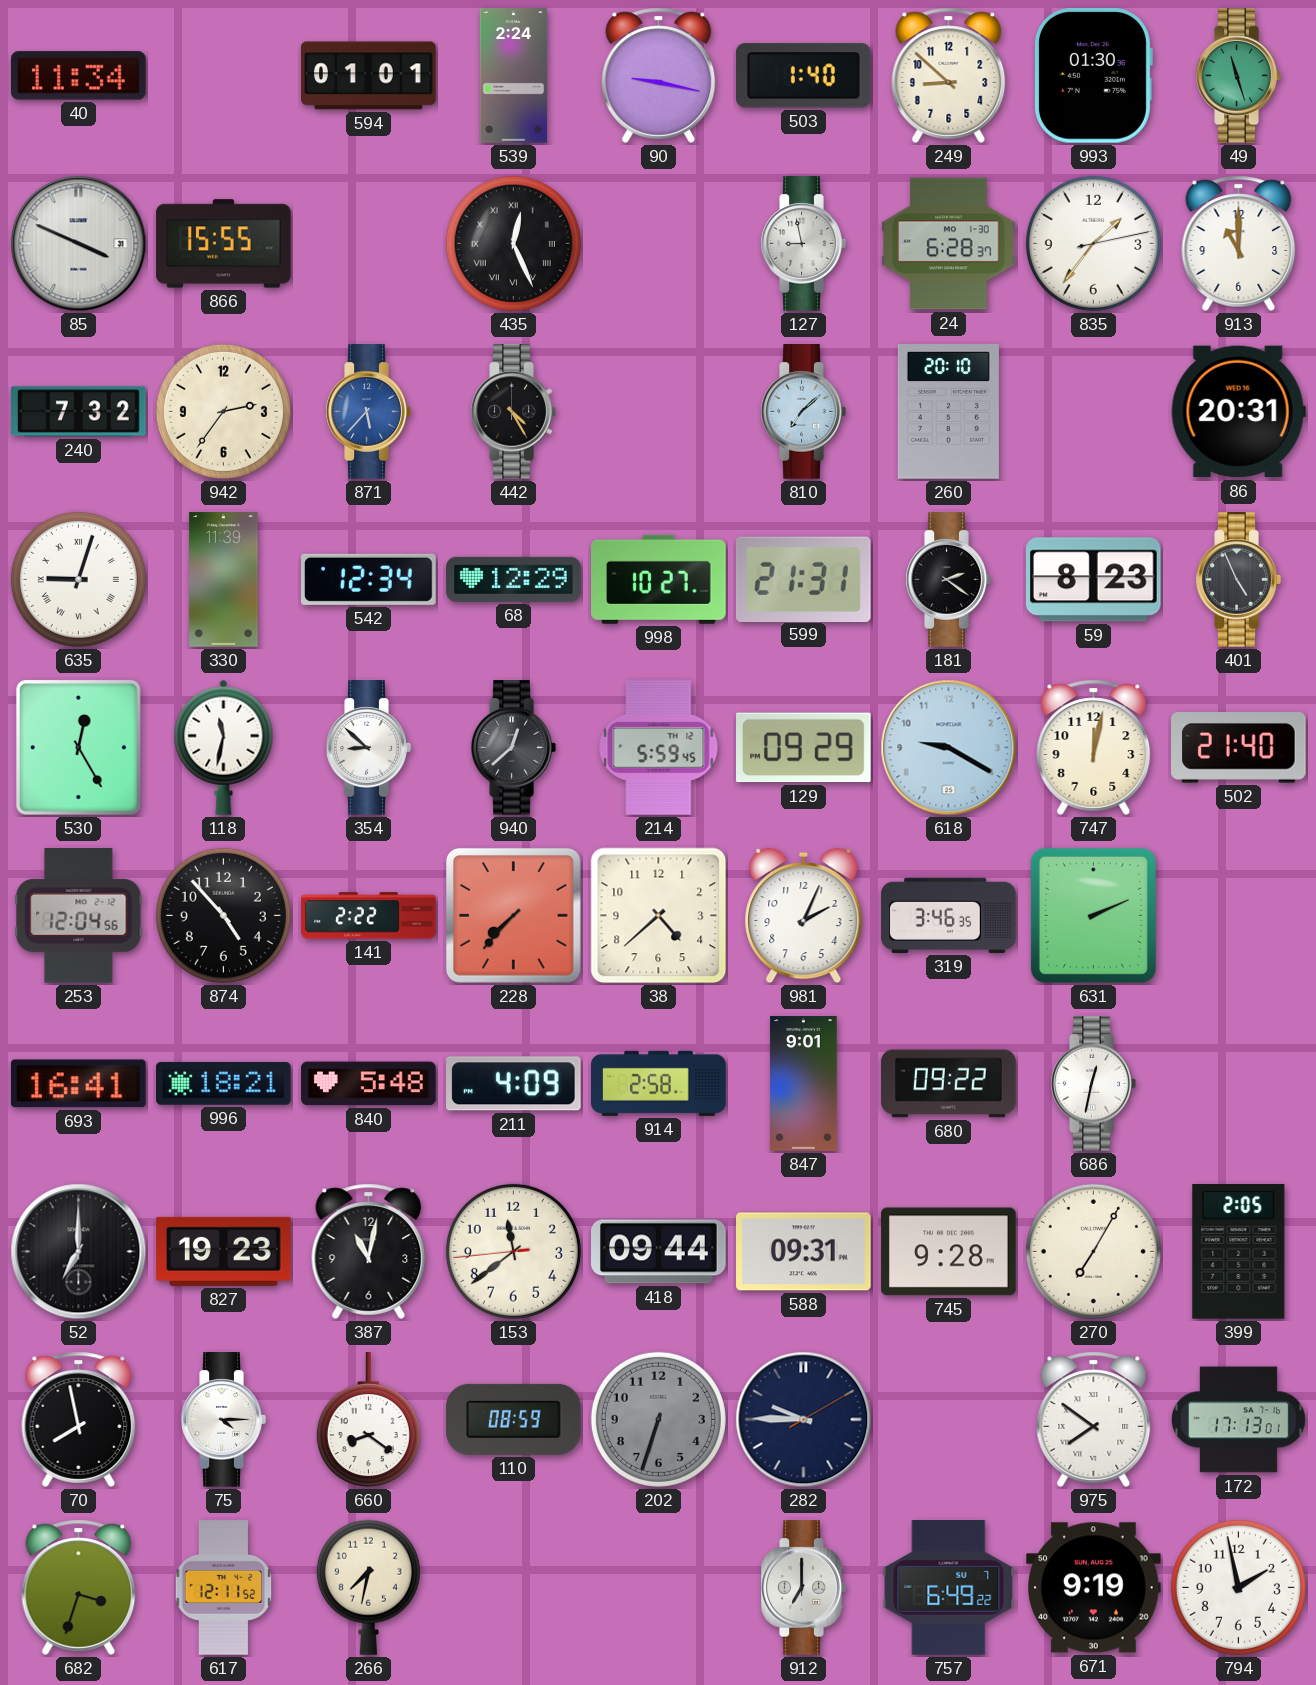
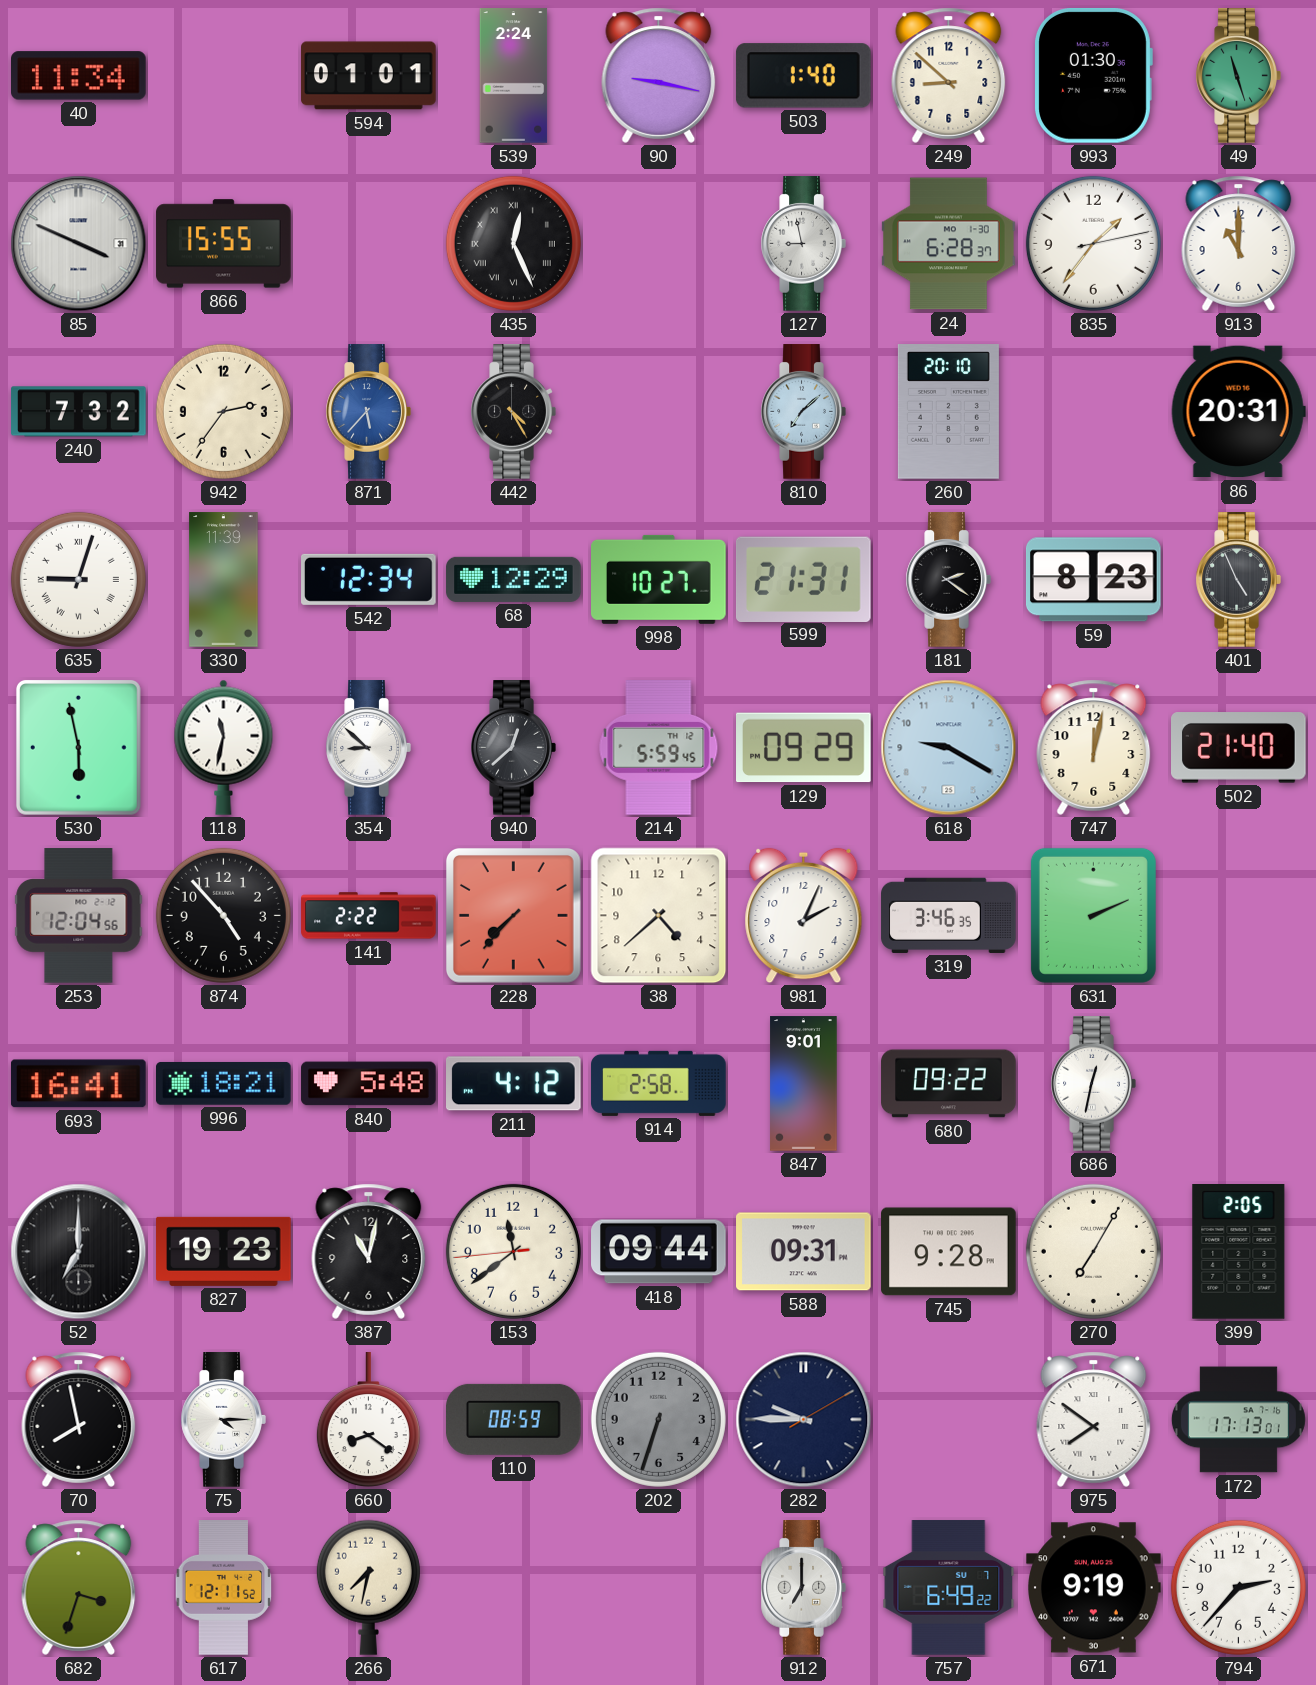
530: 12:25 -> 5:58
211: 4:09 -> 4:12
794: 1:58 -> 2:37
